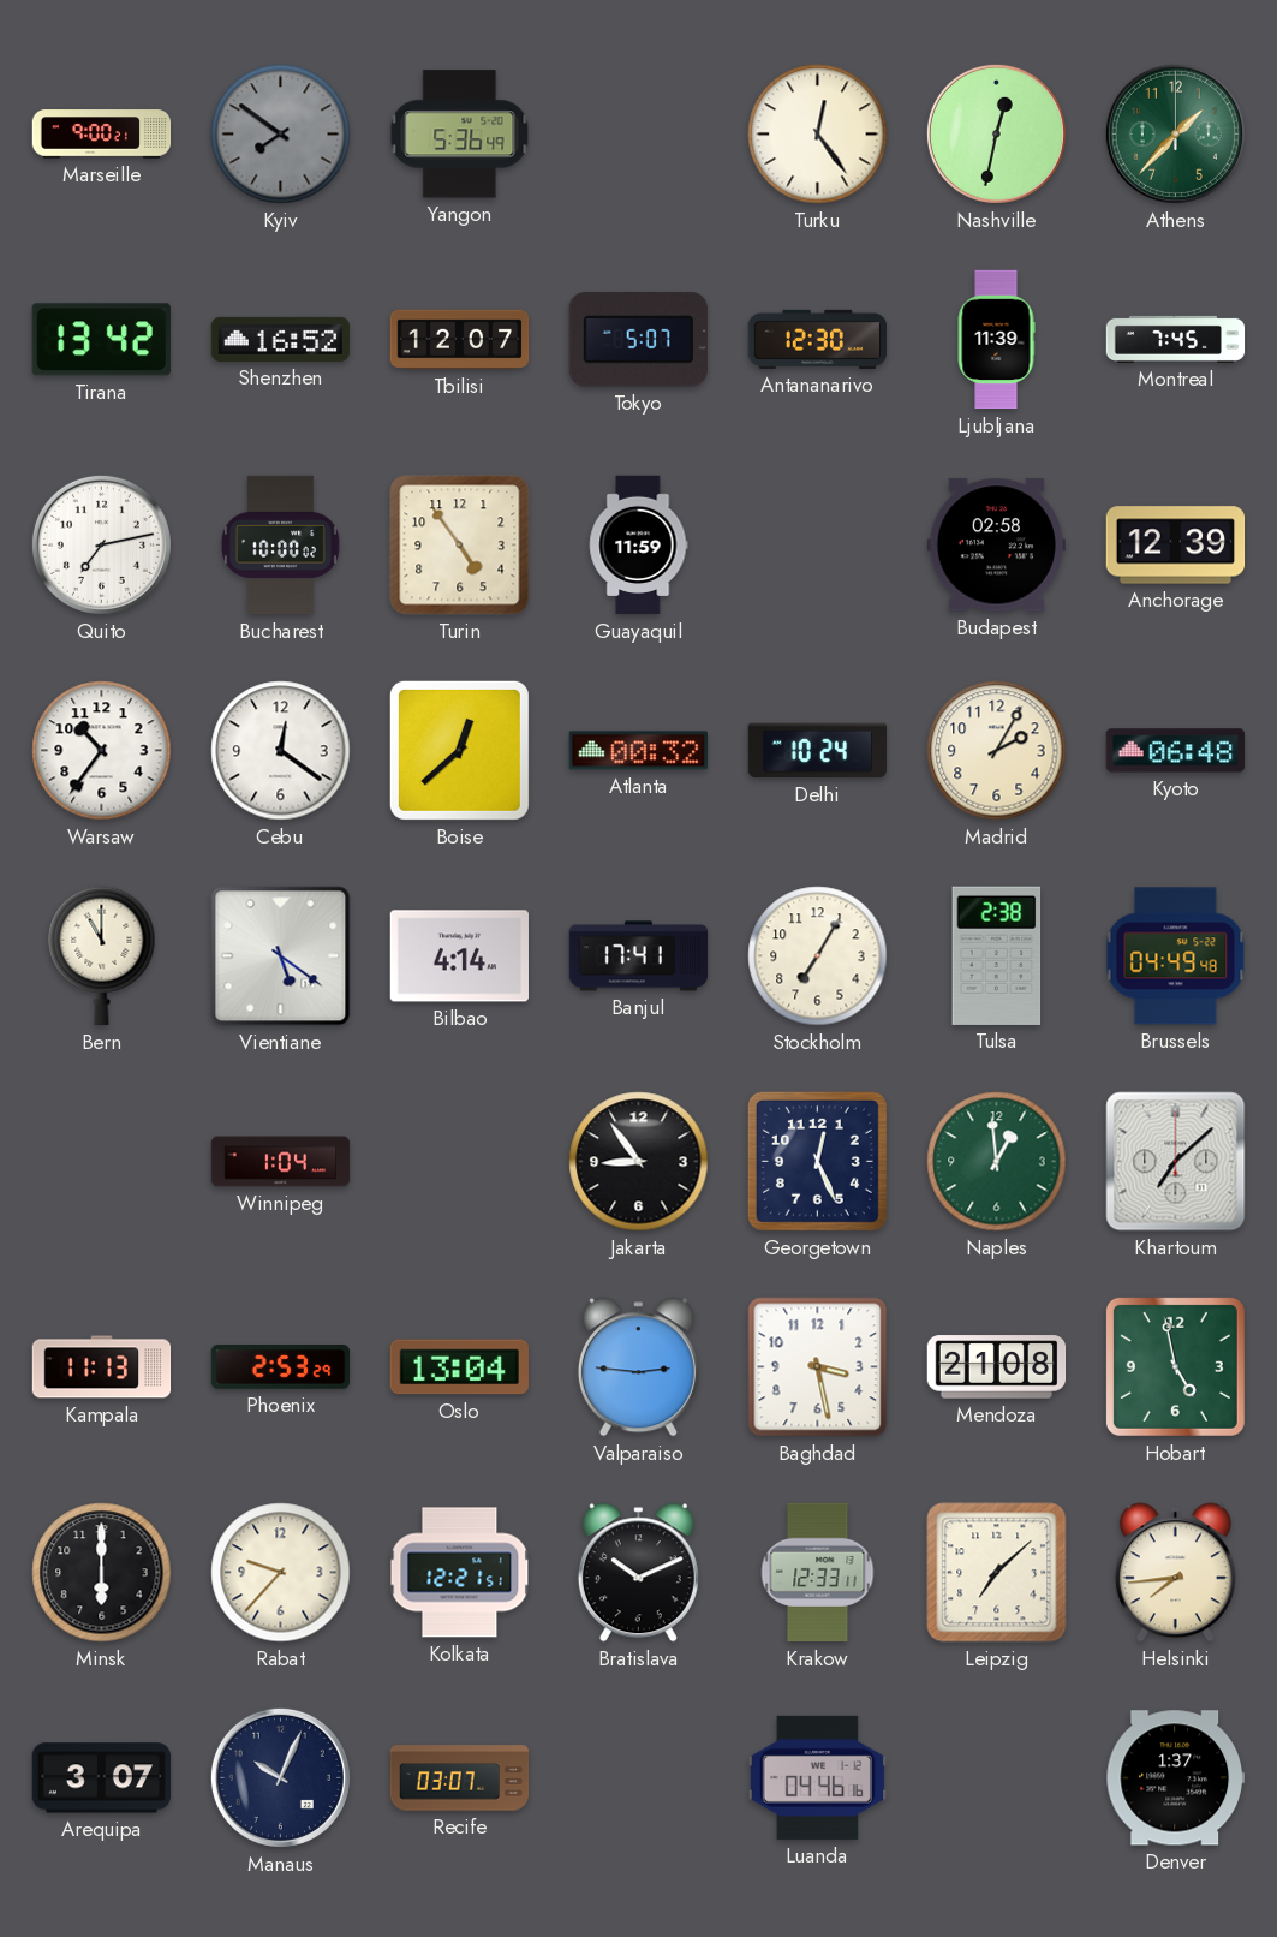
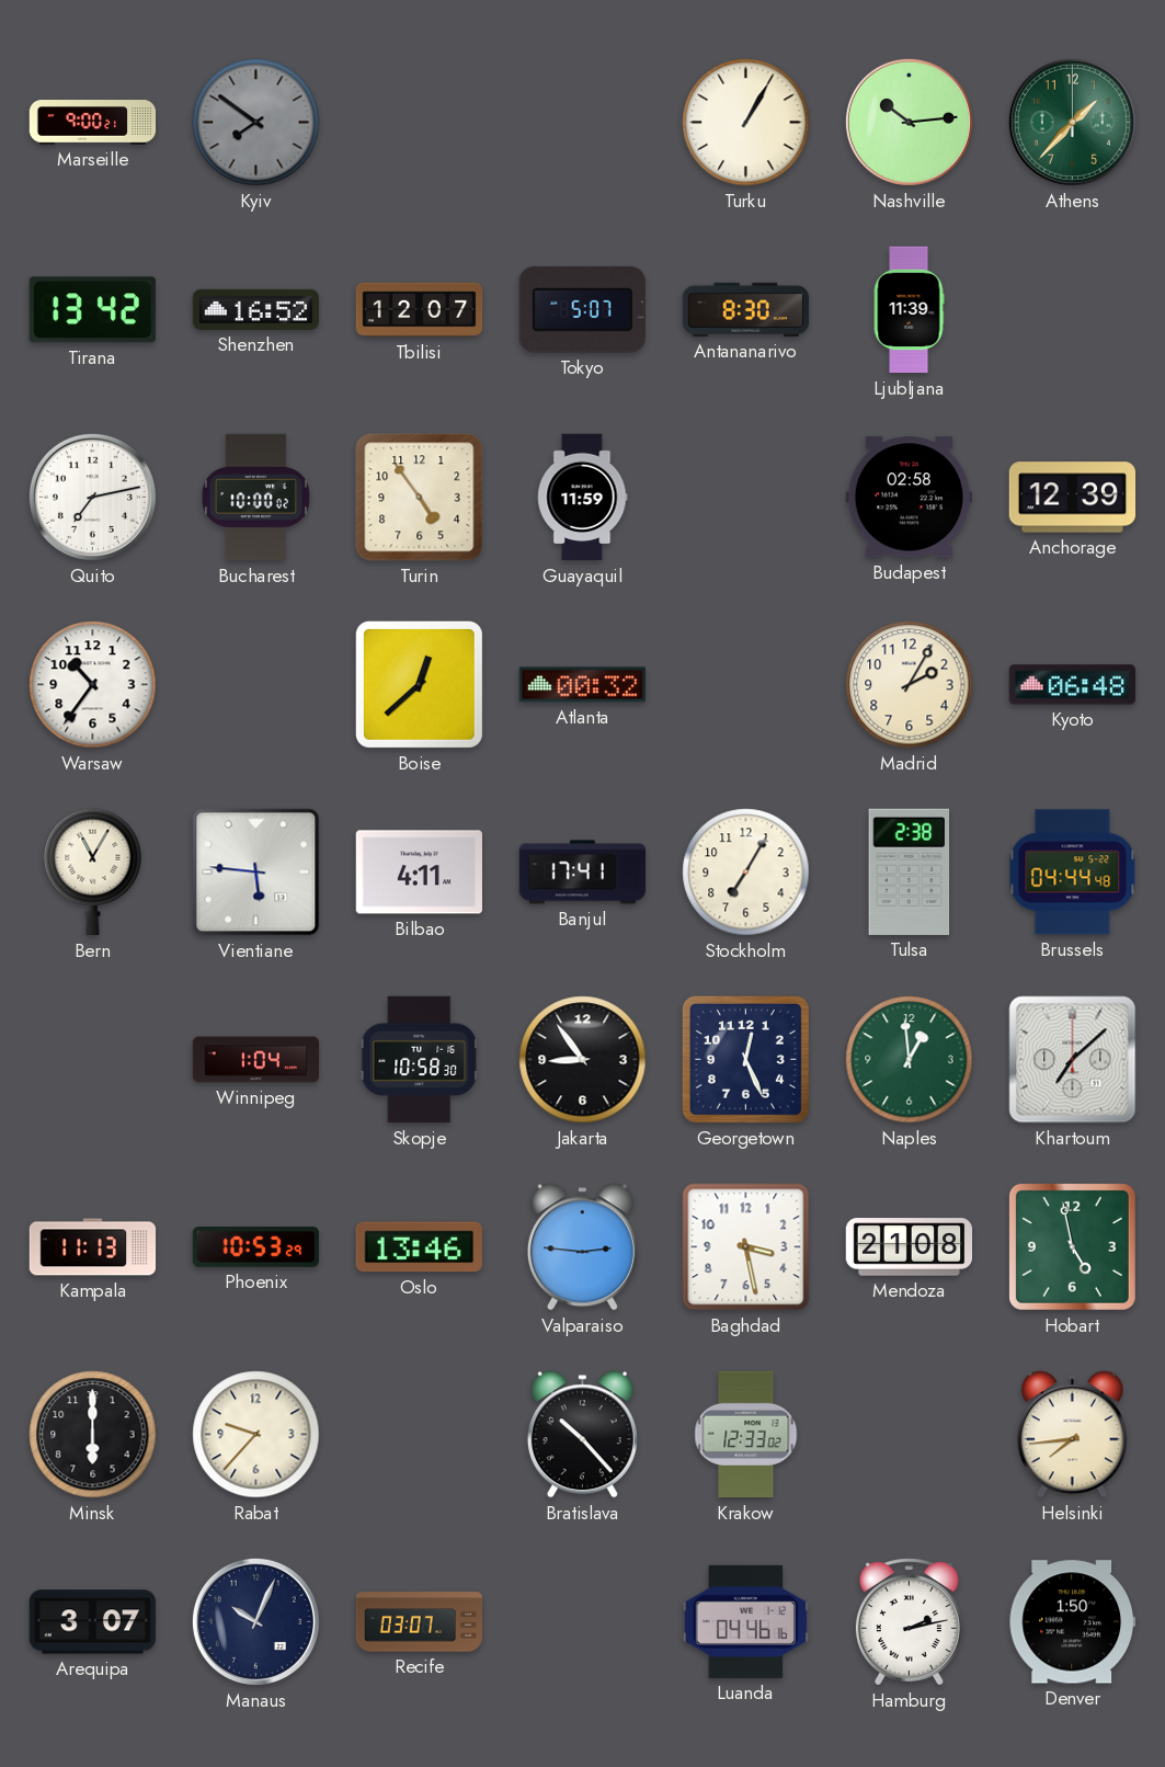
Yangon: 5:36 -> none
Turku: 12:24 -> 1:05
Nashville: 12:32 -> 10:14
Antananarivo: 12:30 -> 8:30
Montreal: 7:45 -> none
Cebu: 12:21 -> none
Delhi: 10:24 -> none
Bern: 11:00 -> 11:05
Vientiane: 5:21 -> 5:46
Bilbao: 4:14 -> 4:11
Brussels: 04:49 -> 04:44
Skopje: none -> 10:58
Phoenix: 2:53 -> 10:53
Oslo: 13:04 -> 13:46
Kolkata: 12:21 -> none
Bratislava: 10:11 -> 10:23
Krakow: 12:33:11 -> 12:33:02
Leipzig: 7:08 -> none
Hamburg: none -> 2:13
Denver: 1:37 -> 1:50
